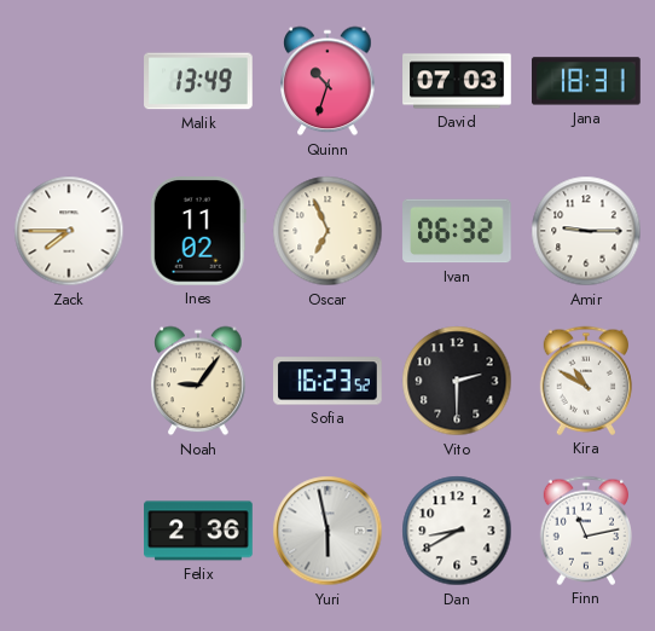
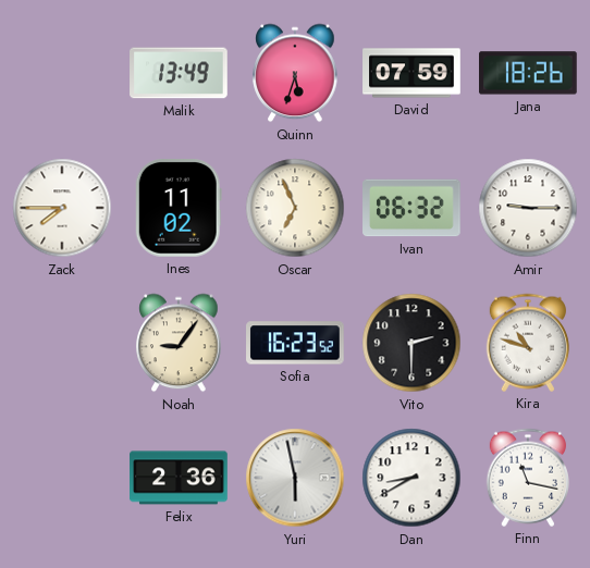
Quinn: 10:33 -> 5:33
David: 07:03 -> 07:59
Jana: 18:31 -> 18:26
Kira: 10:50 -> 10:48
Finn: 11:13 -> 11:17
